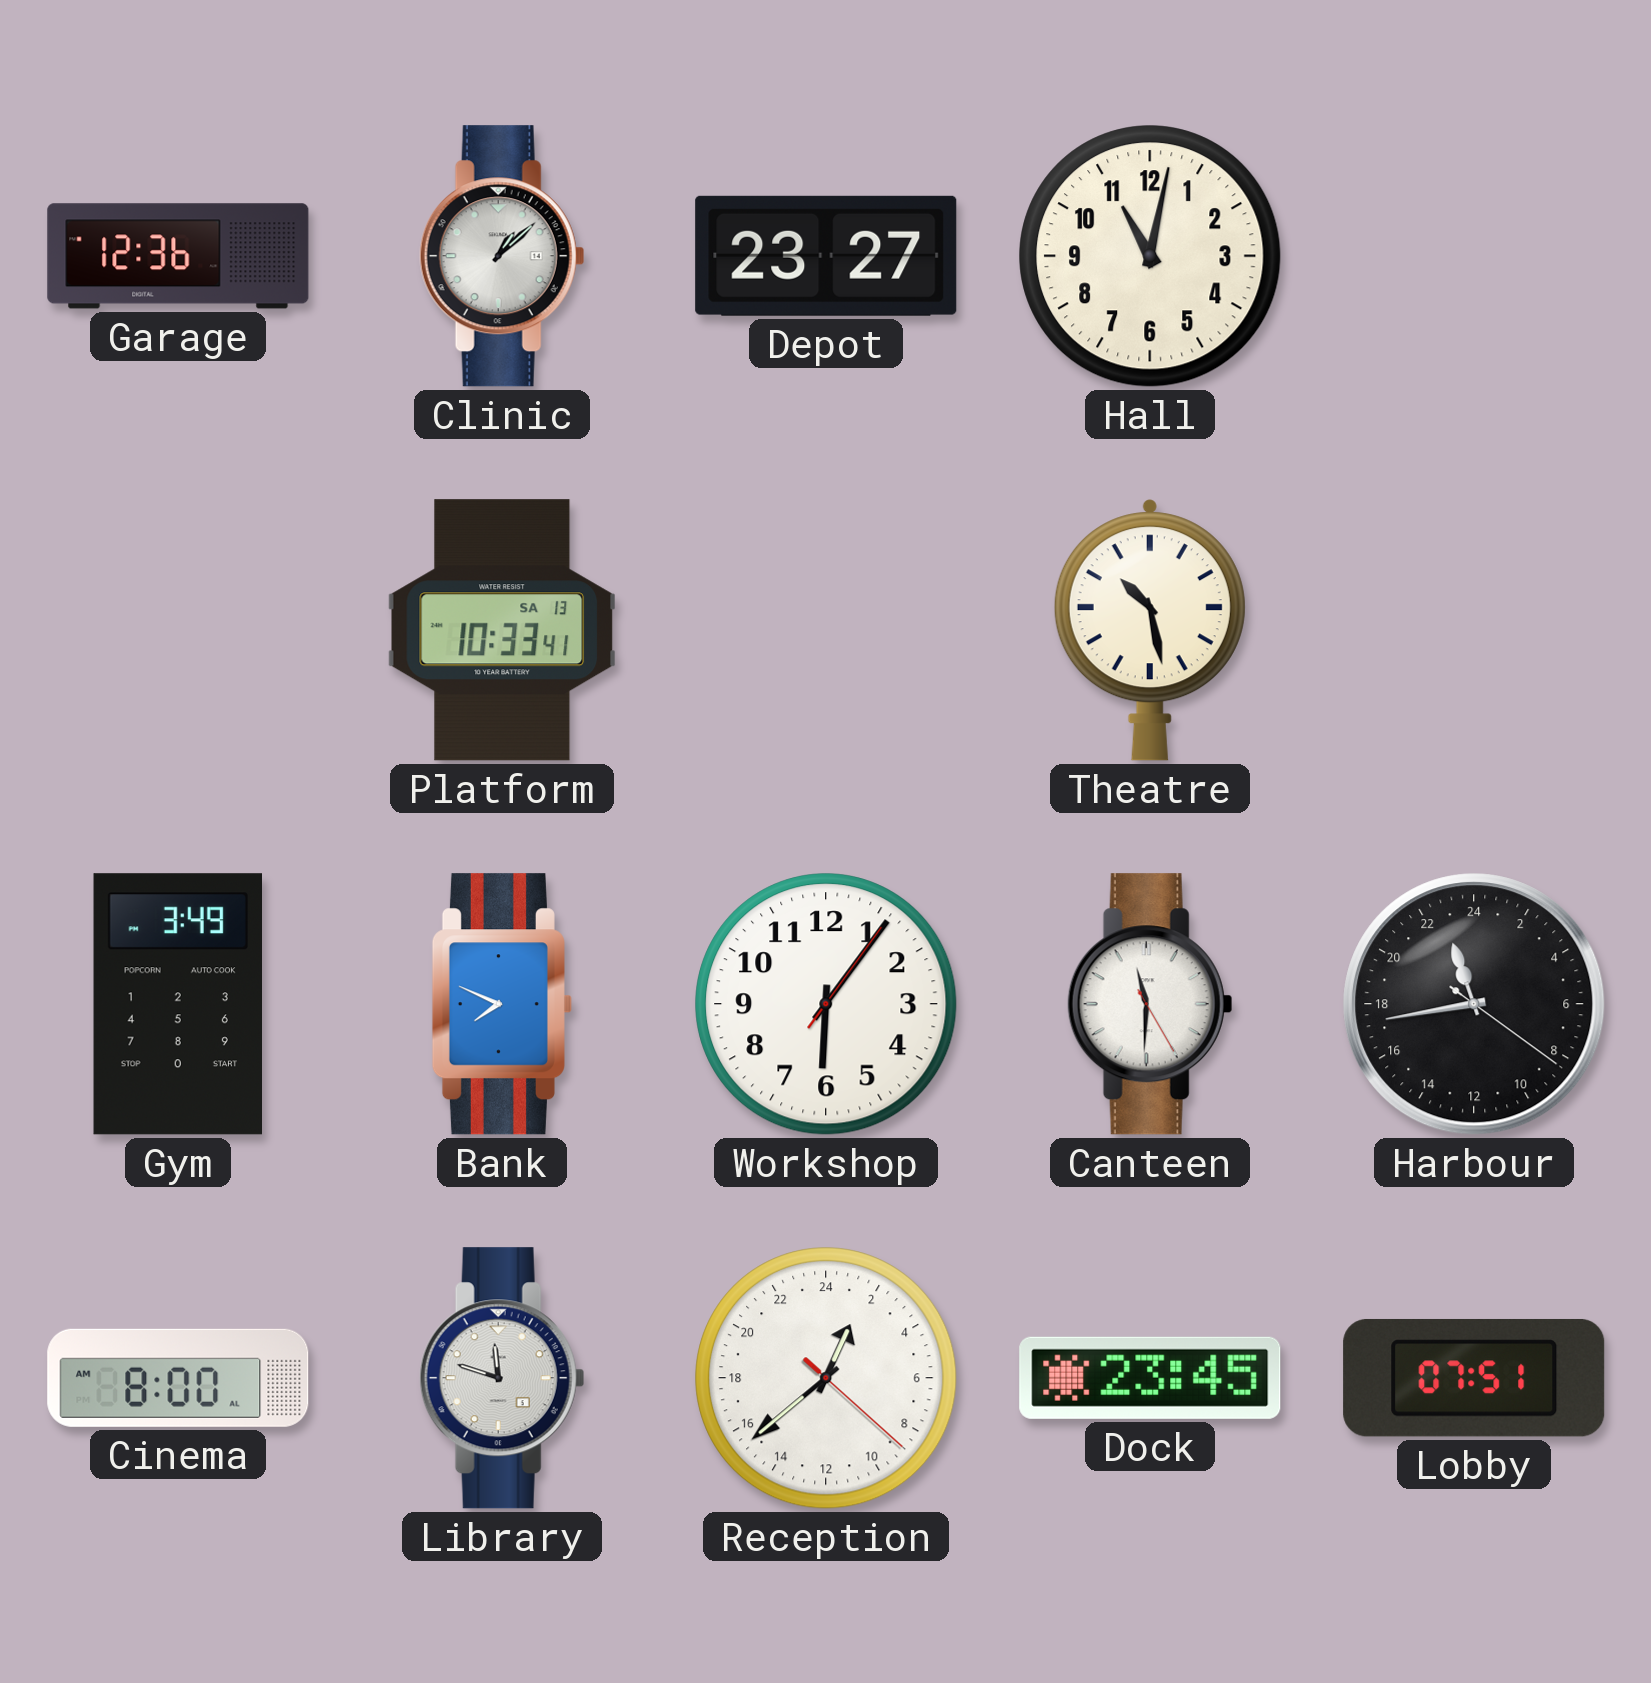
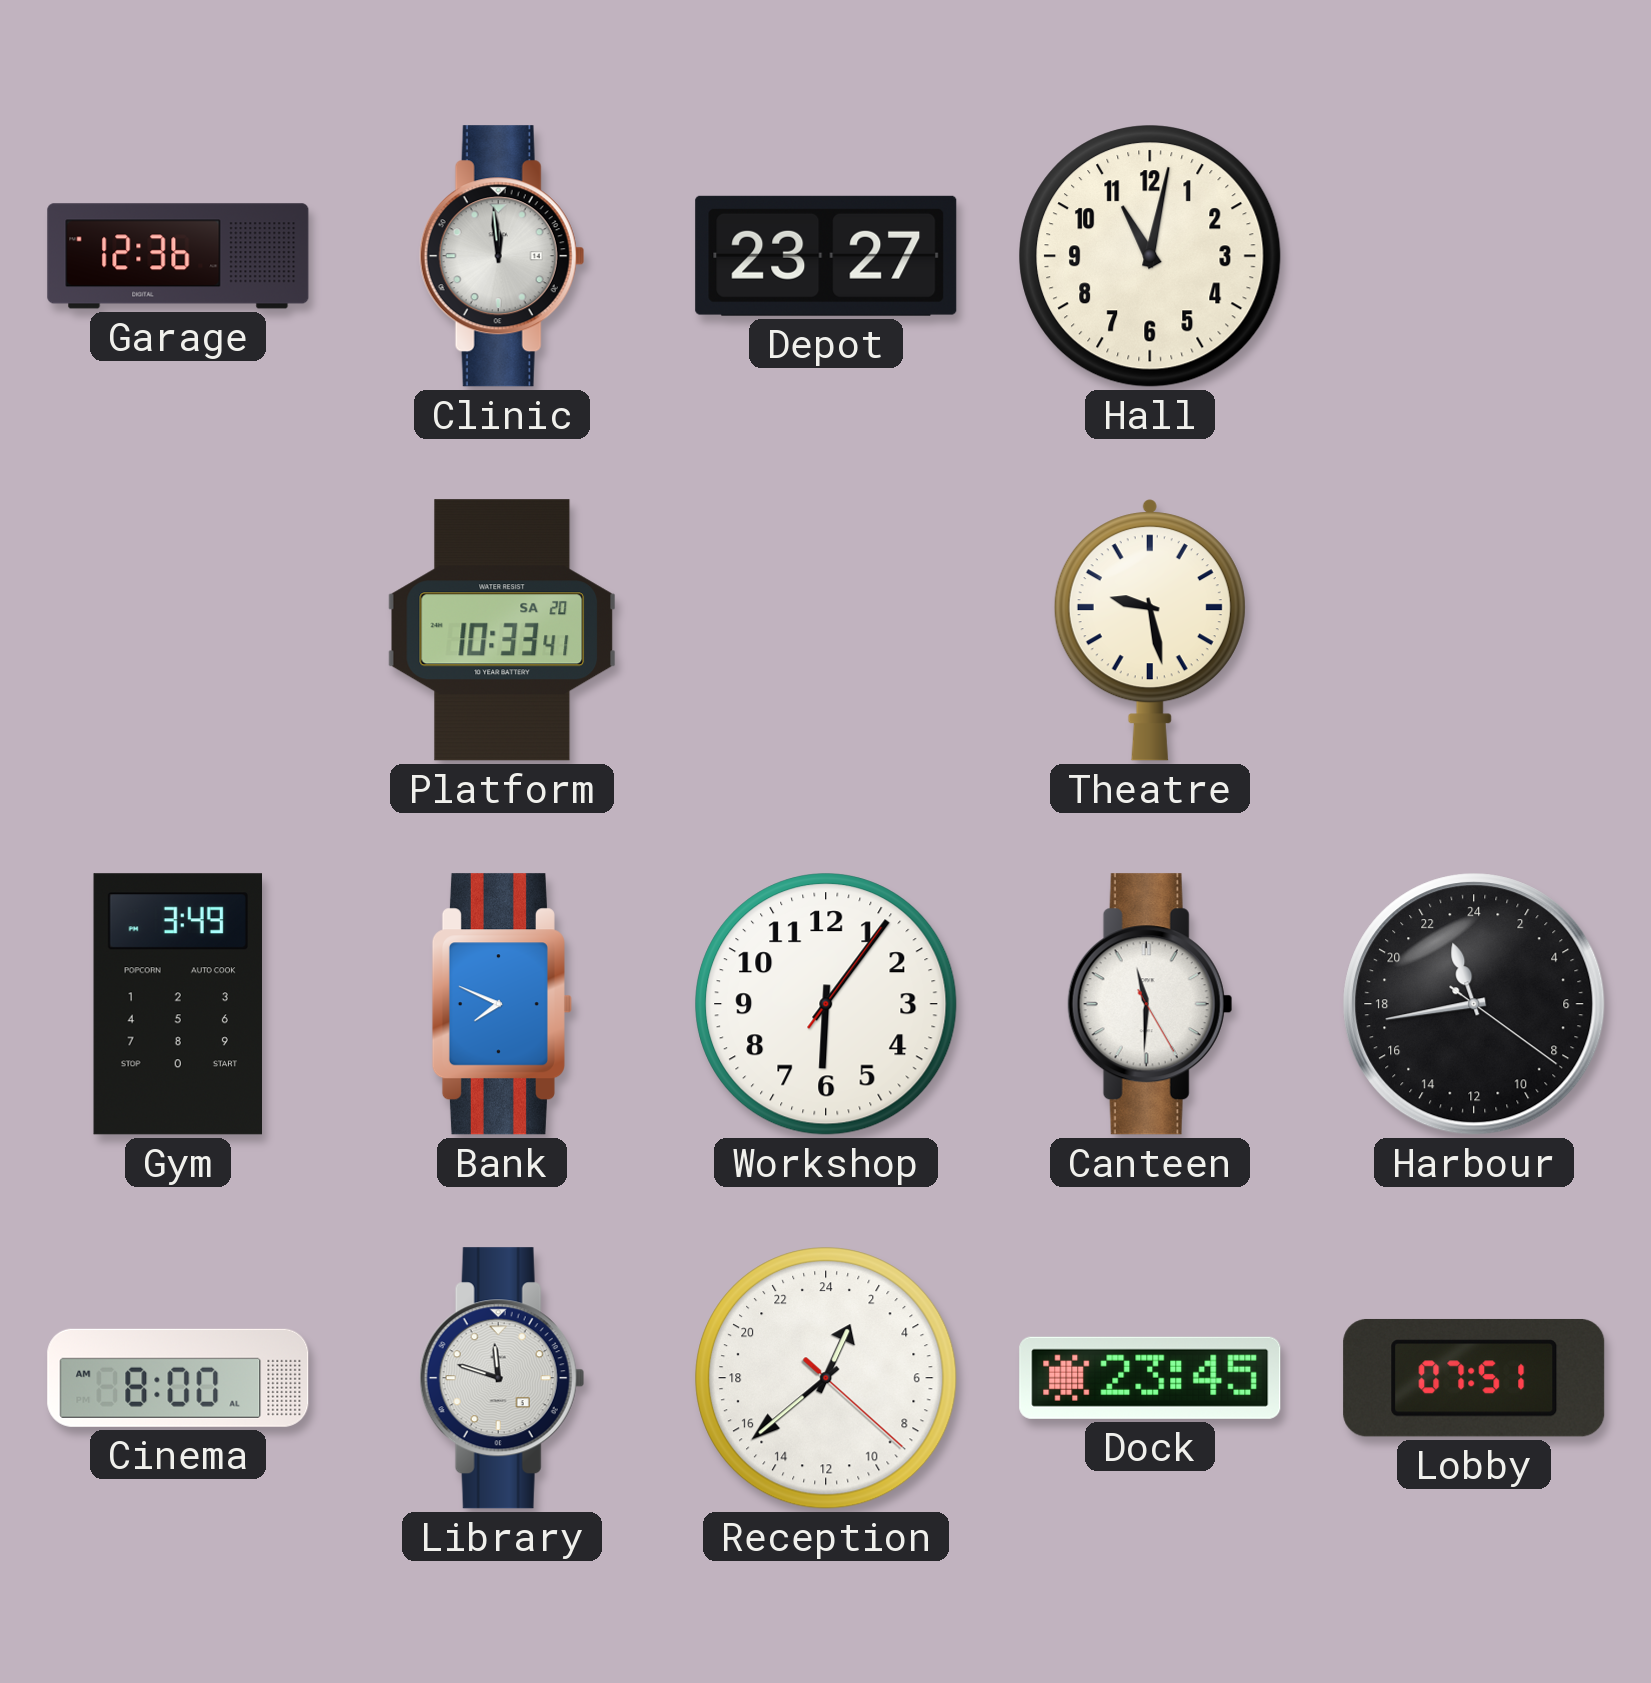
Clinic: 1:08 -> 11:59
Platform date: SA 13 -> SA 20
Theatre: 10:28 -> 9:28
